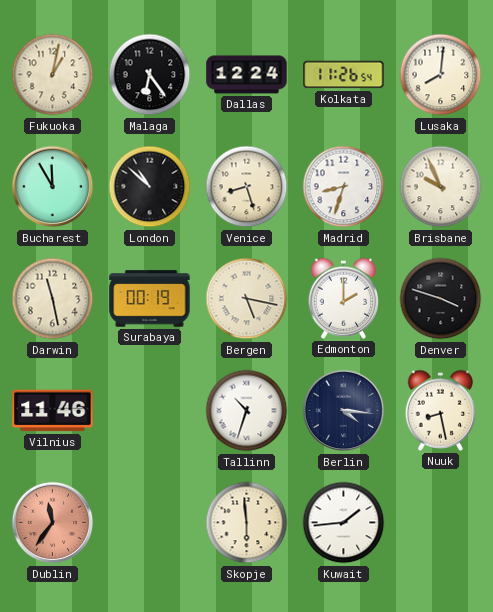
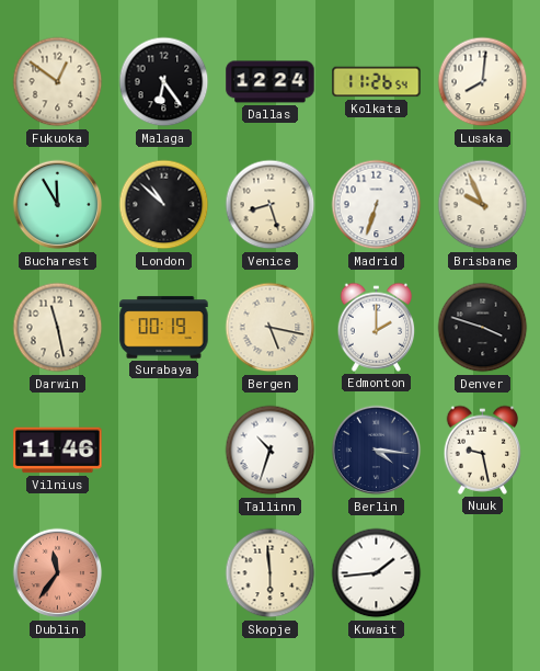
Fukuoka: 1:02 -> 12:51
Madrid: 8:33 -> 6:33
Nuuk: 8:28 -> 9:28
